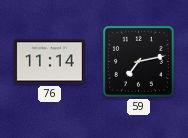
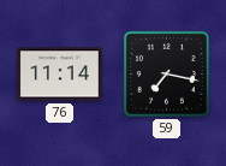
59: 7:13 -> 7:17
